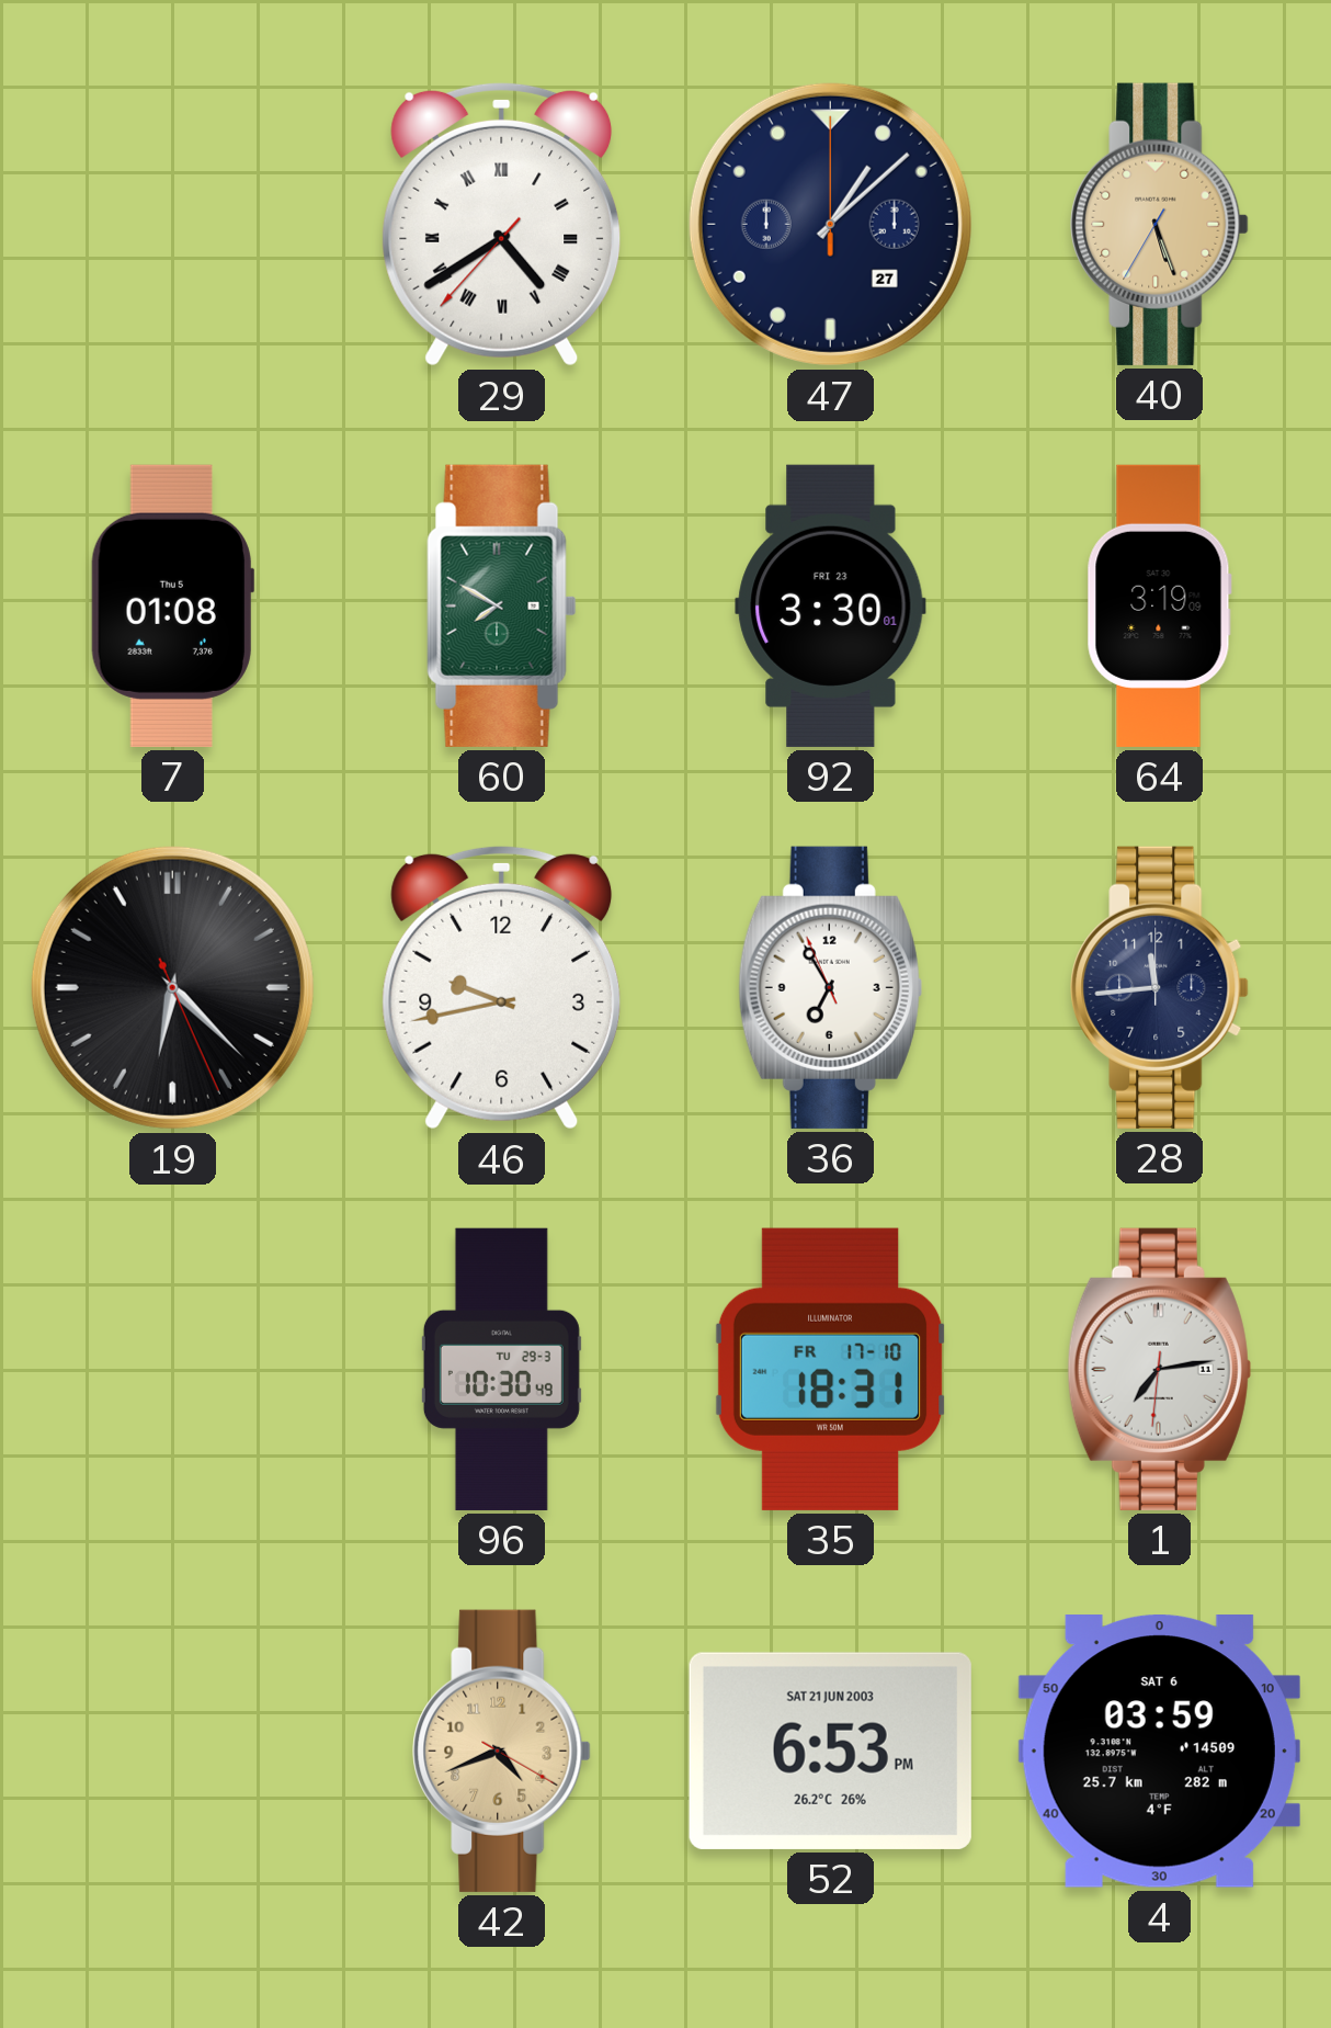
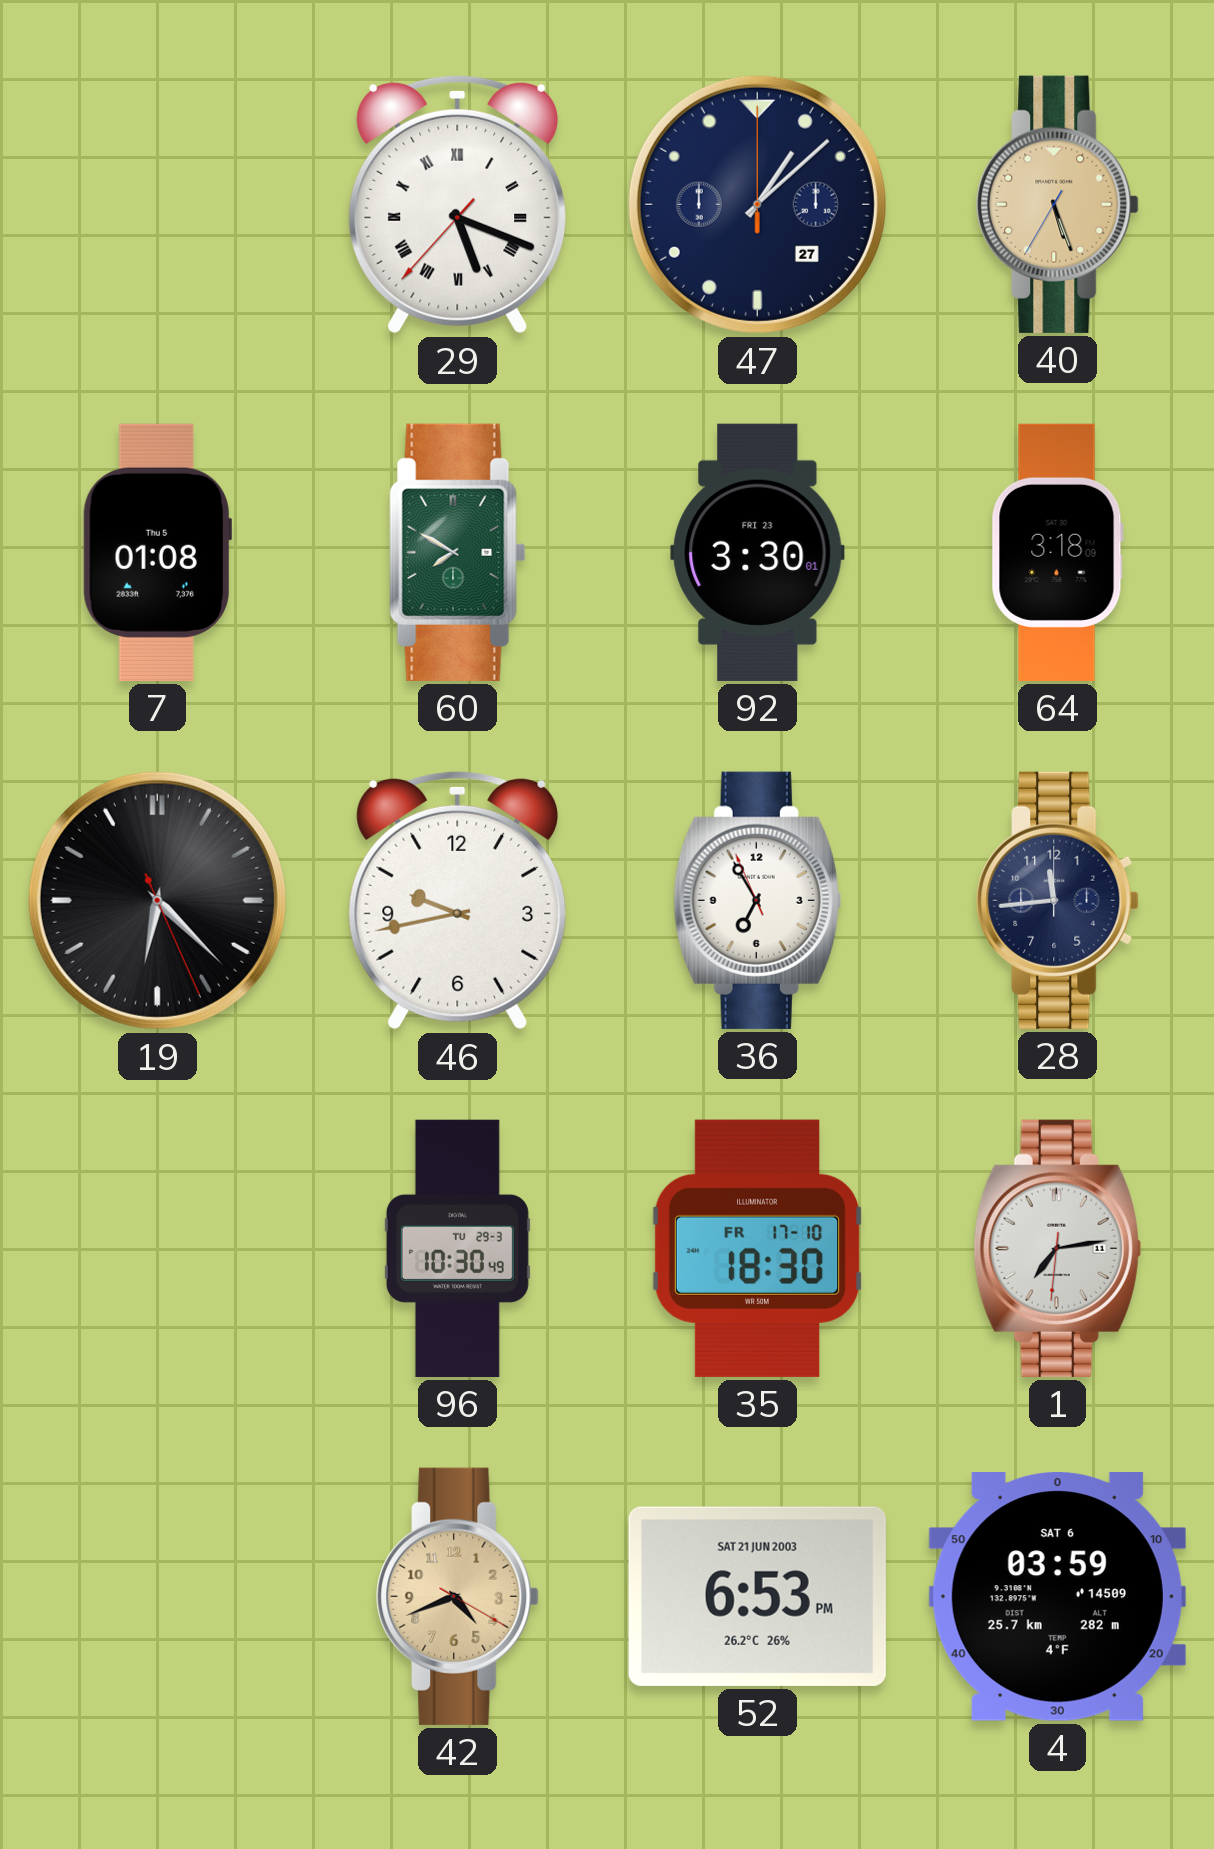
29: 4:39 -> 5:18
64: 3:19 -> 3:18
35: 18:31 -> 18:30
